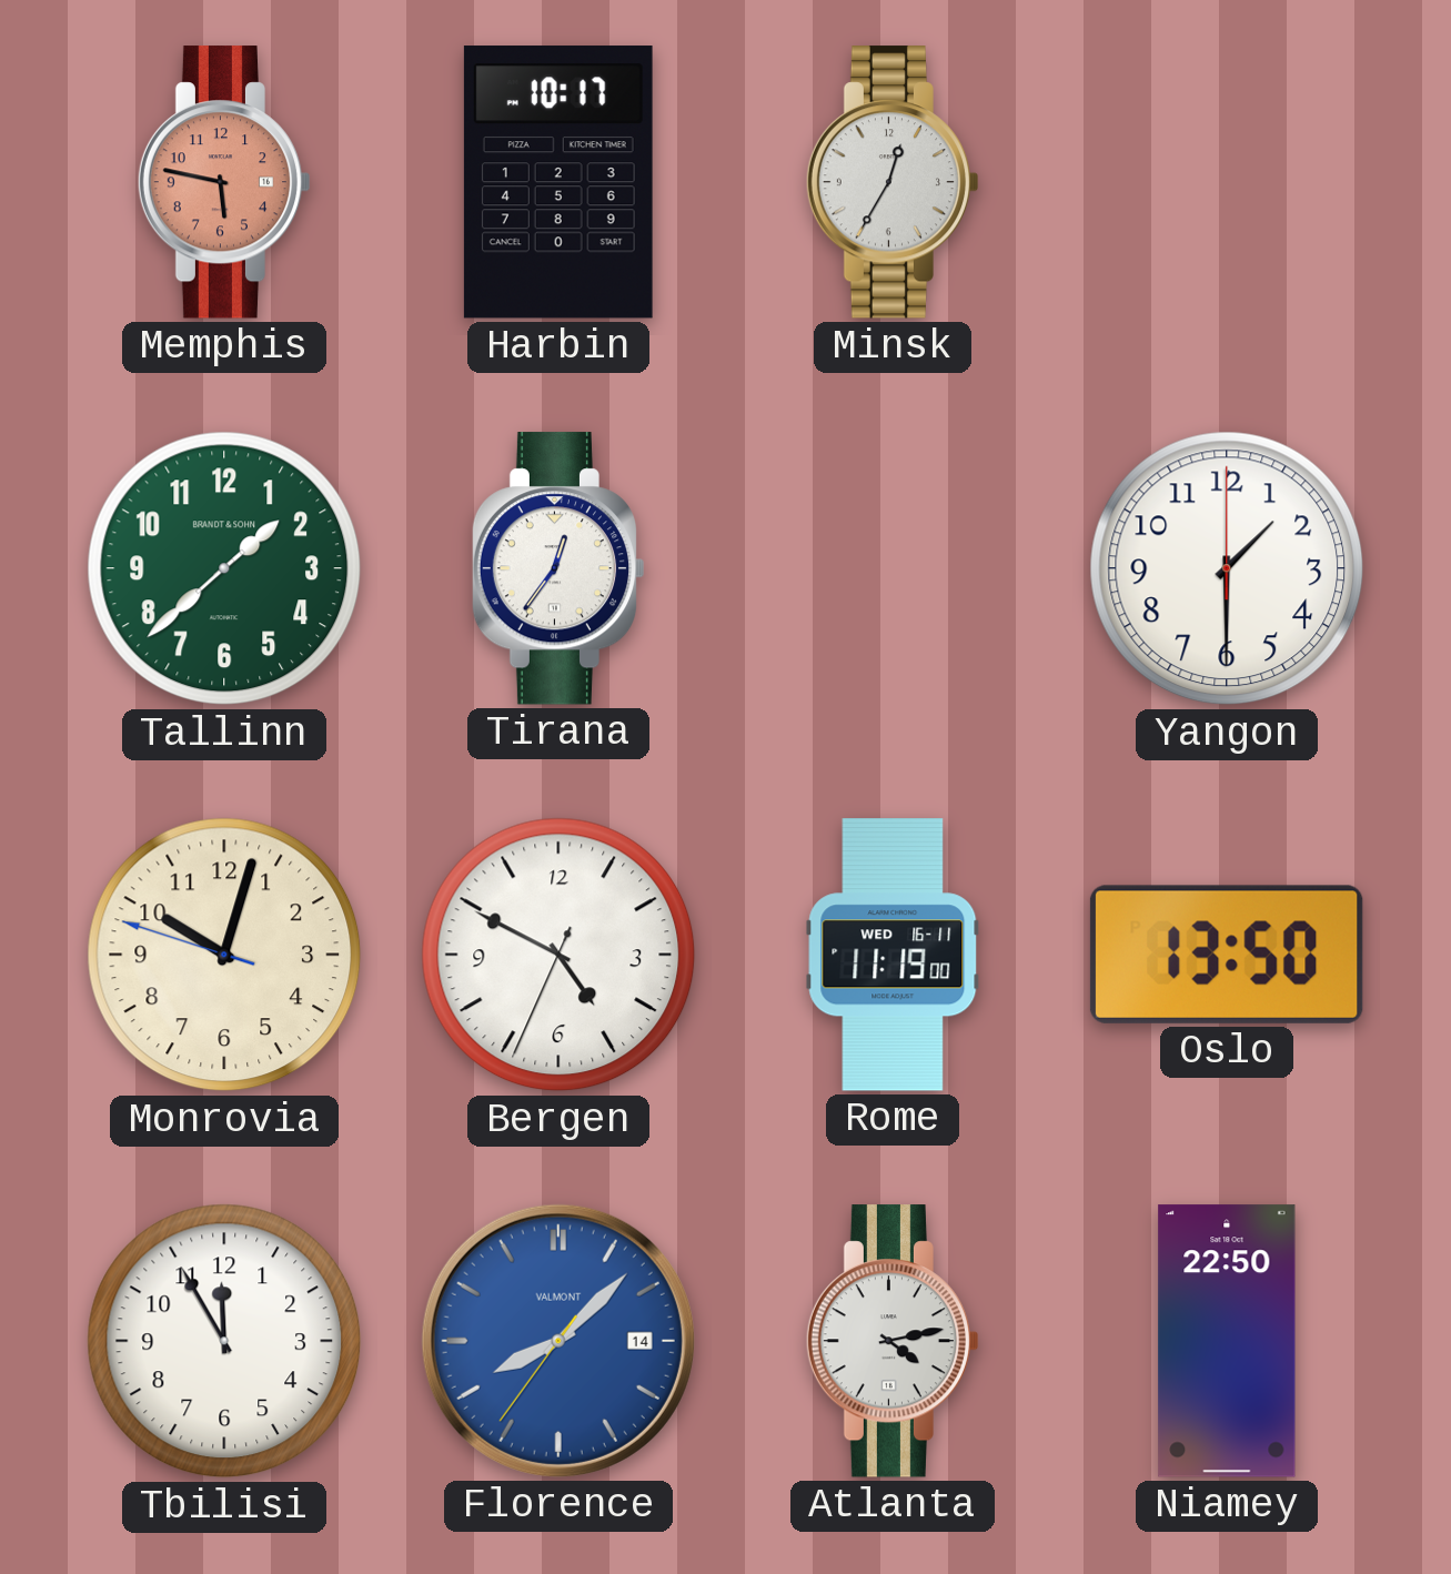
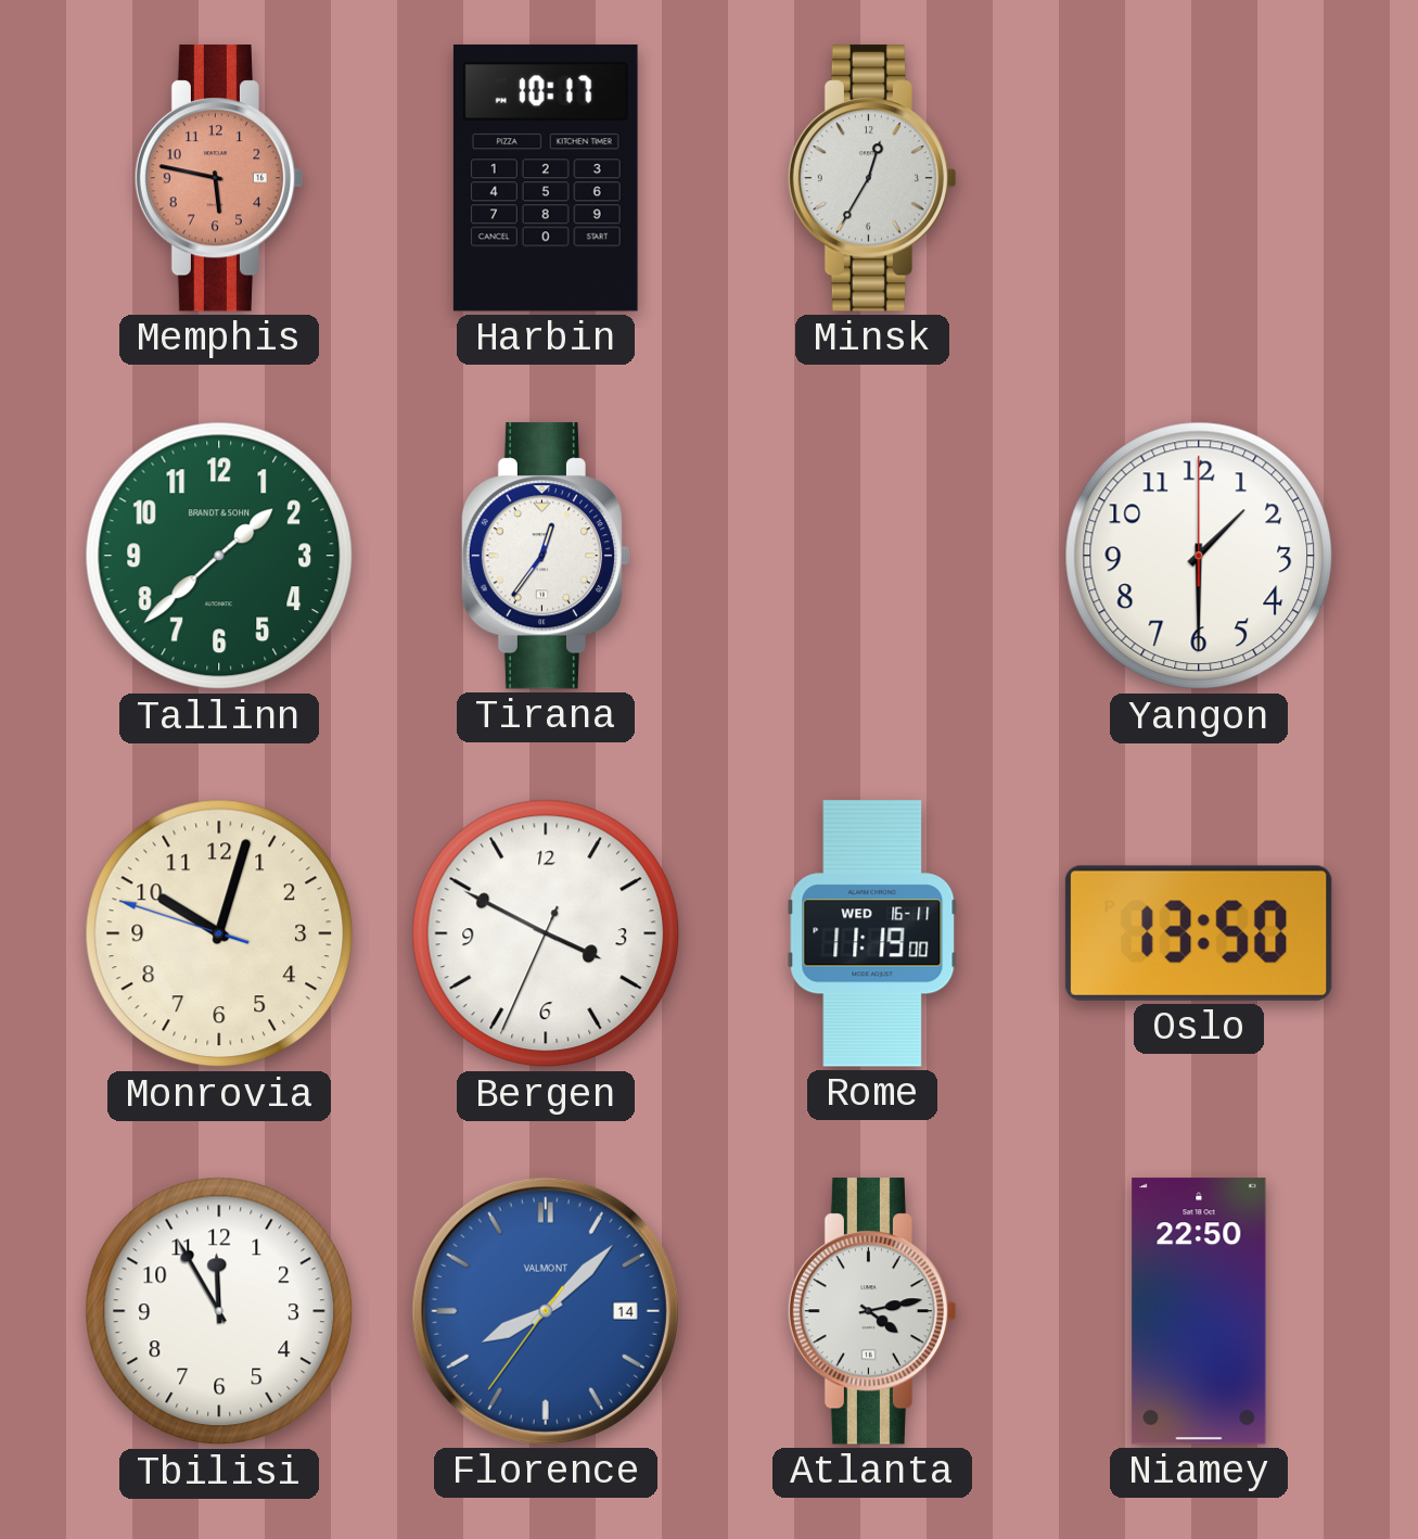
Bergen: 4:49 -> 3:49
